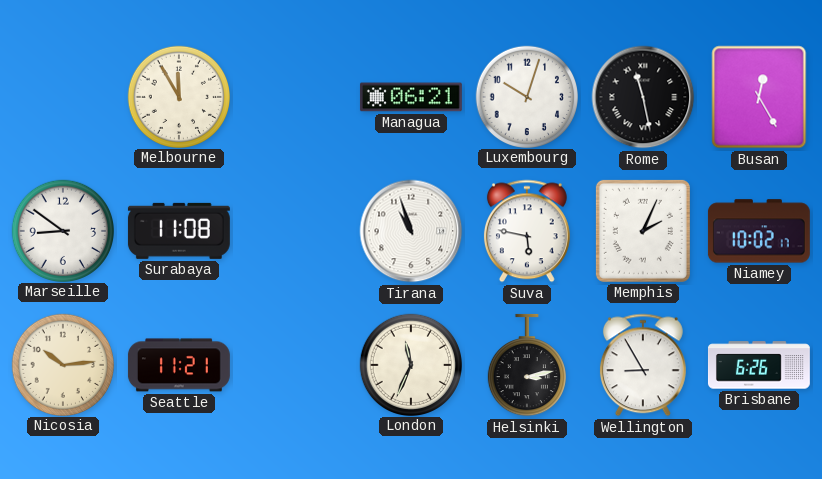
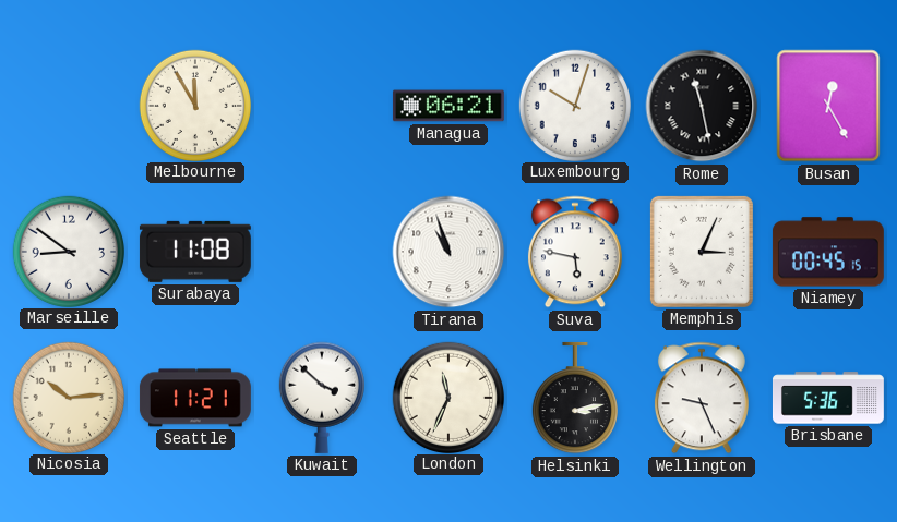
Memphis: 2:04 -> 3:04
Niamey: 10:02 -> 00:45
Kuwait: none -> 3:52
Wellington: 8:55 -> 9:26
Brisbane: 6:26 -> 5:36
